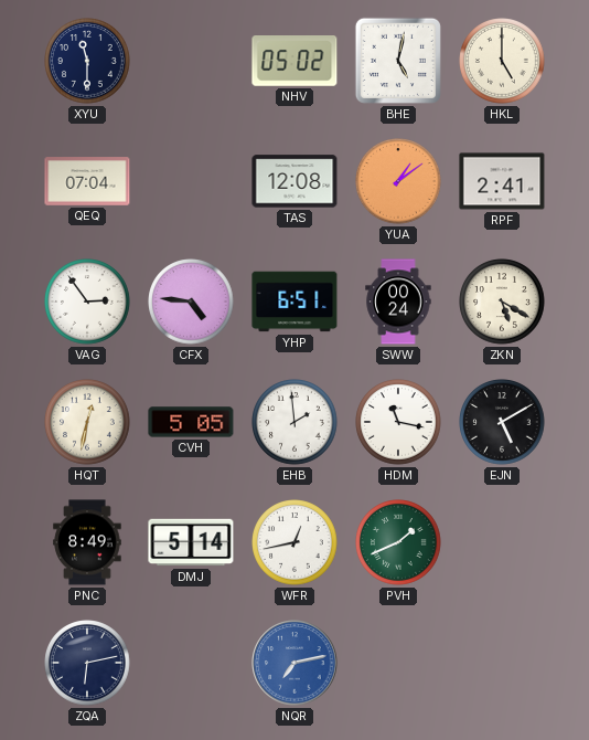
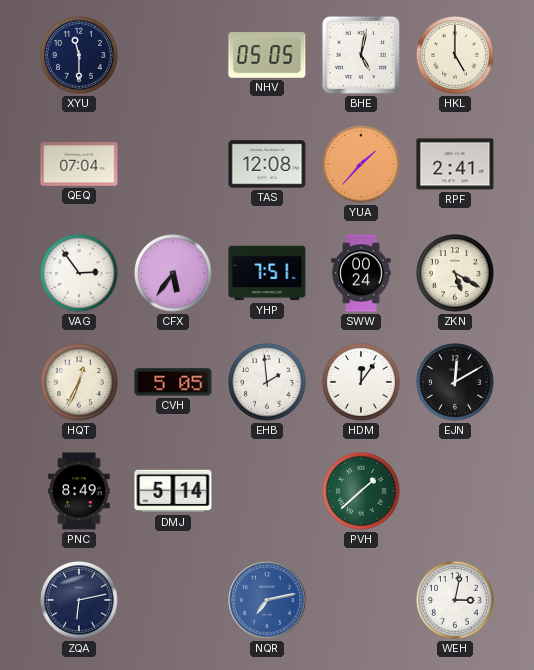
NHV: 05:02 -> 05:05
YUA: 1:09 -> 1:37
CFX: 4:46 -> 5:36
YHP: 6:51 -> 7:51
HQT: 12:32 -> 12:34
HDM: 11:17 -> 12:06
EJN: 5:10 -> 12:10
WFR: 12:43 -> none
PVH: 1:41 -> 1:38
WEH: none -> 3:02
